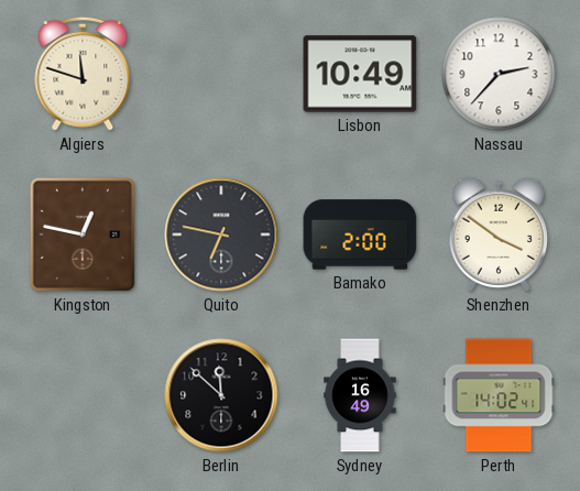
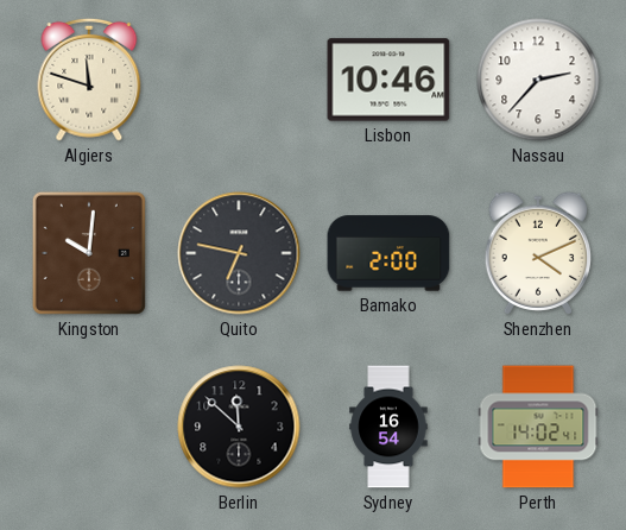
Lisbon: 10:49 -> 10:46
Kingston: 12:47 -> 10:01
Shenzhen: 3:51 -> 4:11
Sydney: 16:49 -> 16:54
